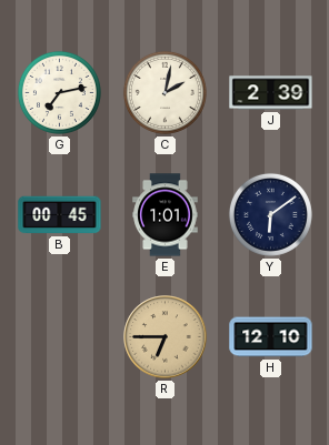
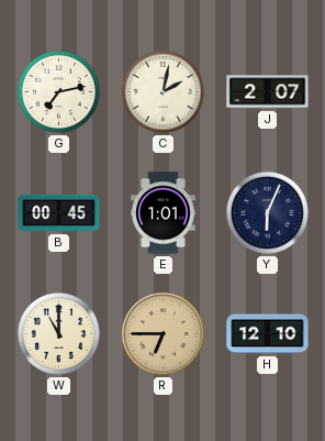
J: 2:39 -> 2:07
Y: 6:09 -> 6:04
W: none -> 11:00
